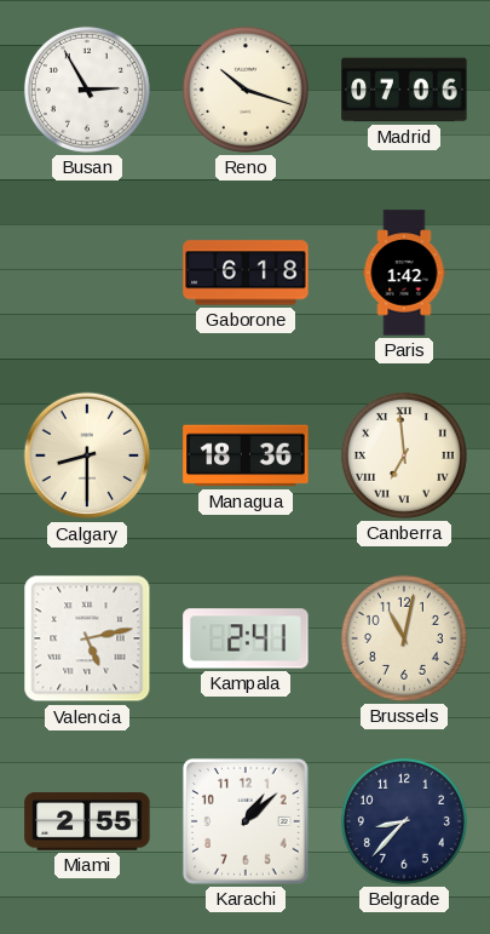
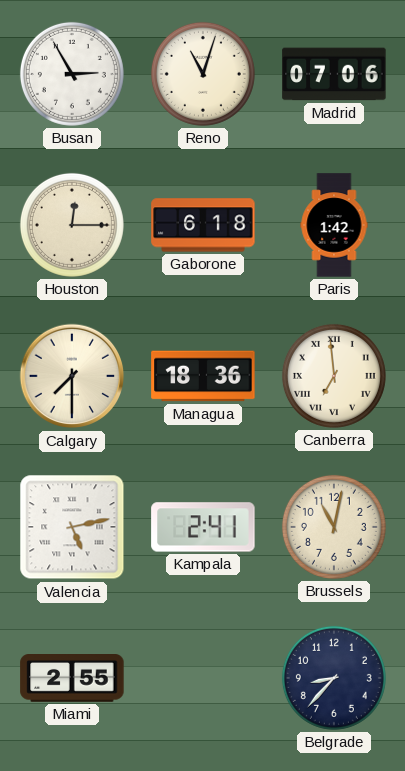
Reno: 10:18 -> 11:03
Houston: none -> 12:15
Calgary: 8:30 -> 7:30
Karachi: 1:08 -> none
